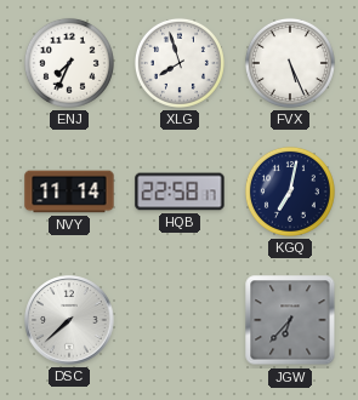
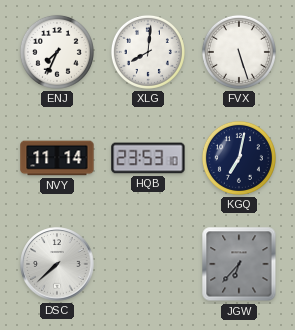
XLG: 7:57 -> 8:01
FVX: 5:26 -> 5:27
HQB: 22:58 -> 23:53
